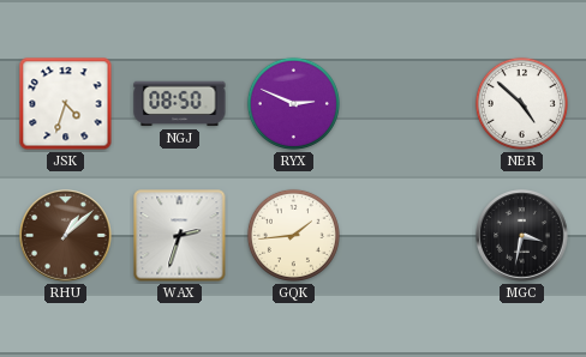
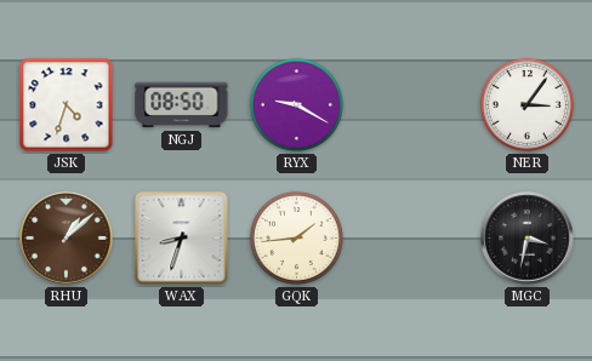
RYX: 2:49 -> 9:20
NER: 4:52 -> 3:06
WAX: 2:33 -> 8:33
